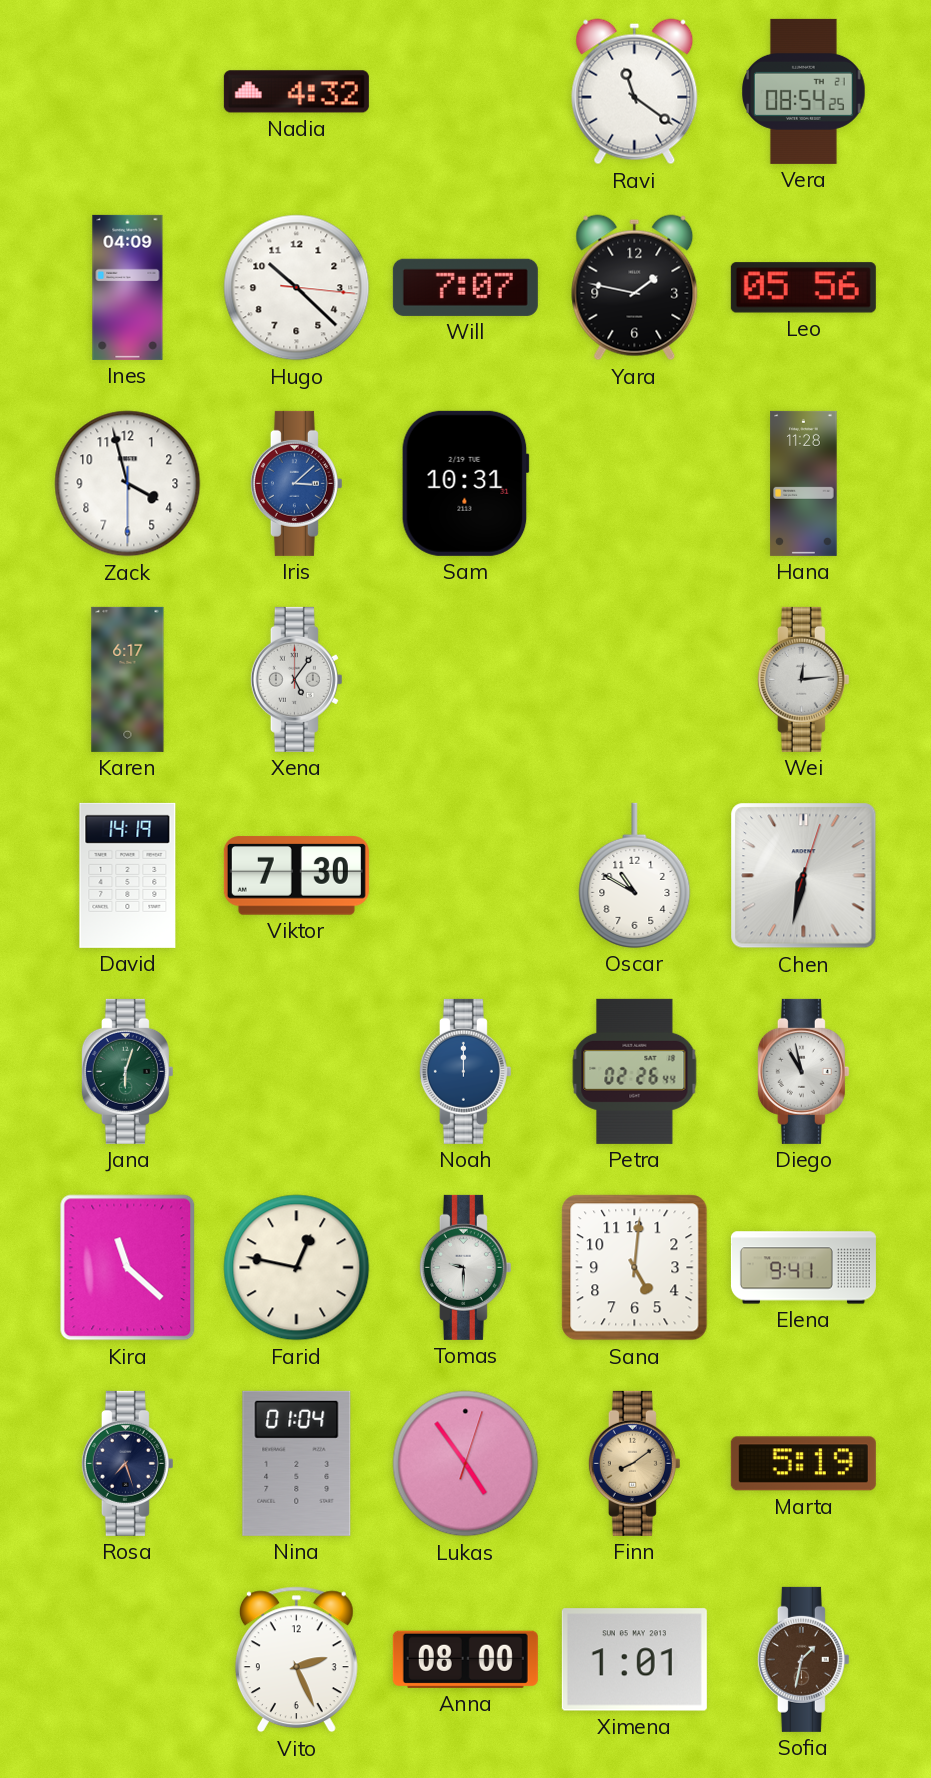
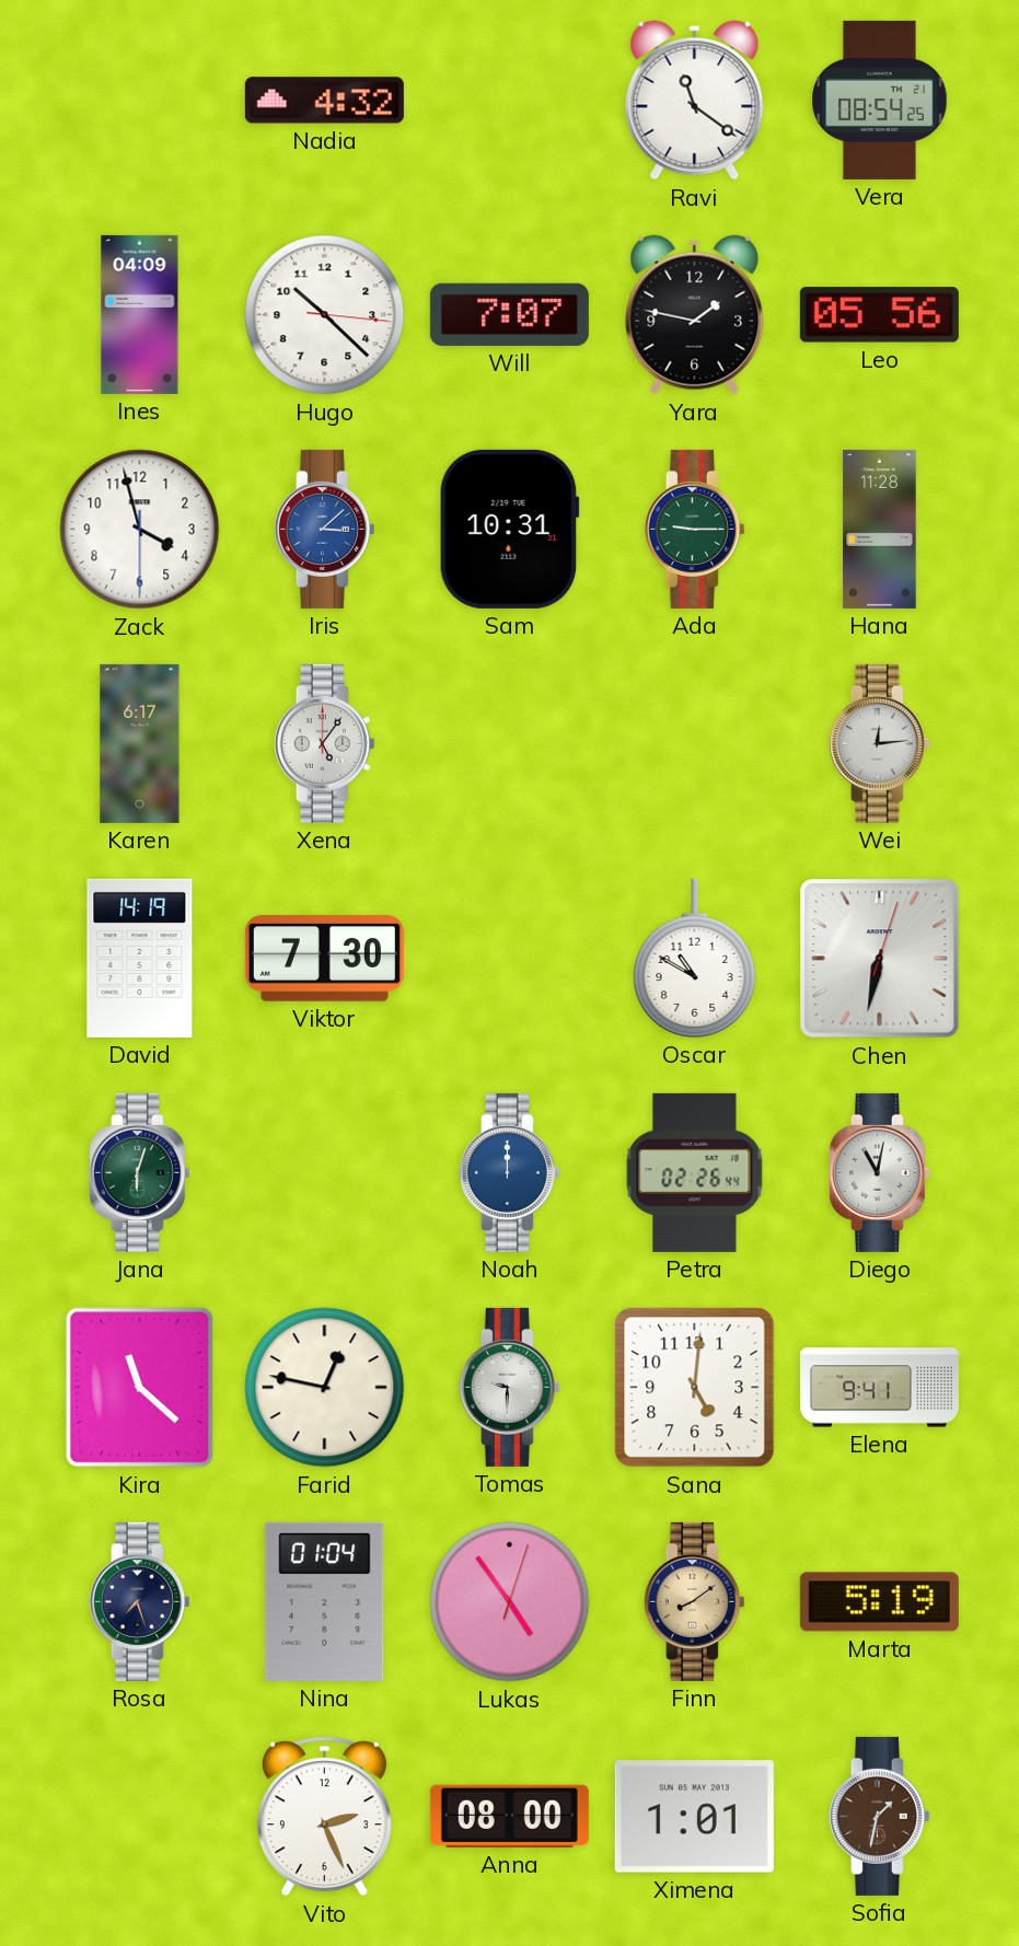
Ada: none -> 9:15
Diego: 10:58 -> 11:02
